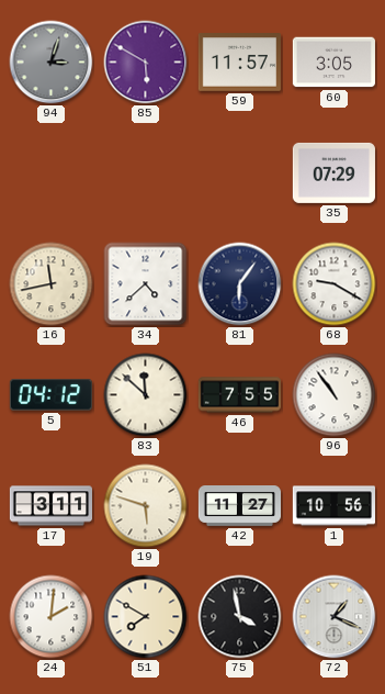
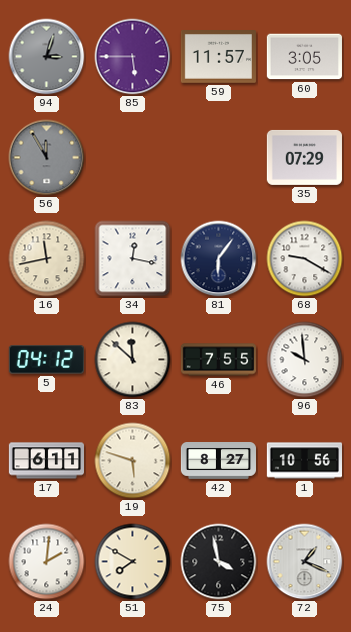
85: 5:50 -> 5:45
56: none -> 11:55
34: 4:38 -> 12:17
96: 10:54 -> 9:59
17: 3:11 -> 6:11
42: 11:27 -> 8:27
